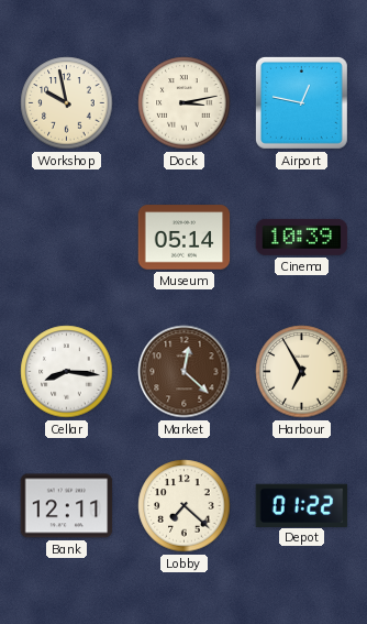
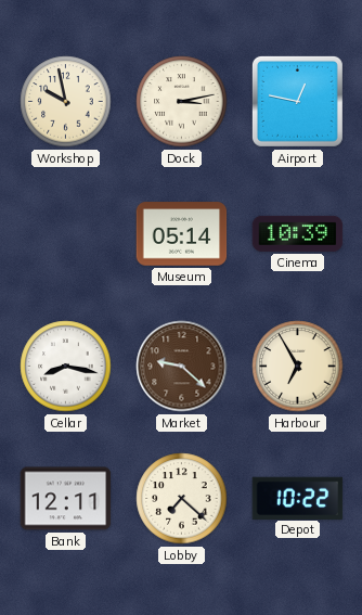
Cellar: 8:16 -> 8:17
Market: 12:22 -> 9:22
Depot: 01:22 -> 10:22
